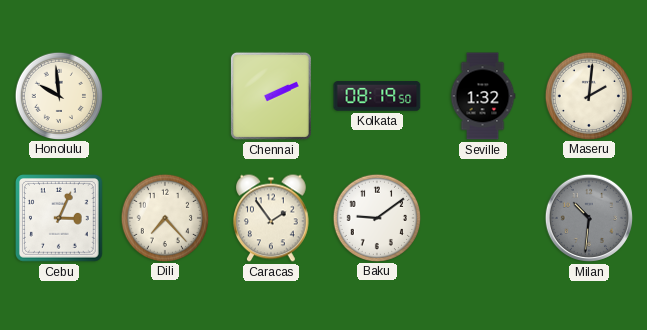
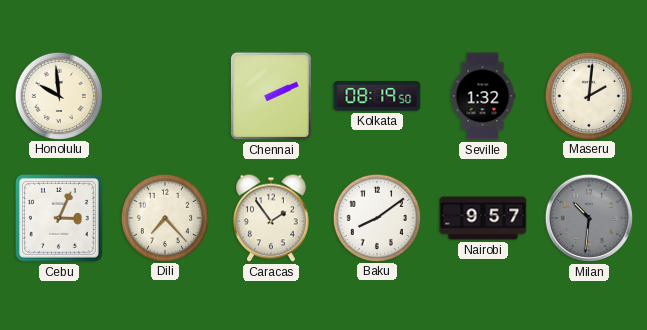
Baku: 9:09 -> 8:09
Nairobi: none -> 9:57
